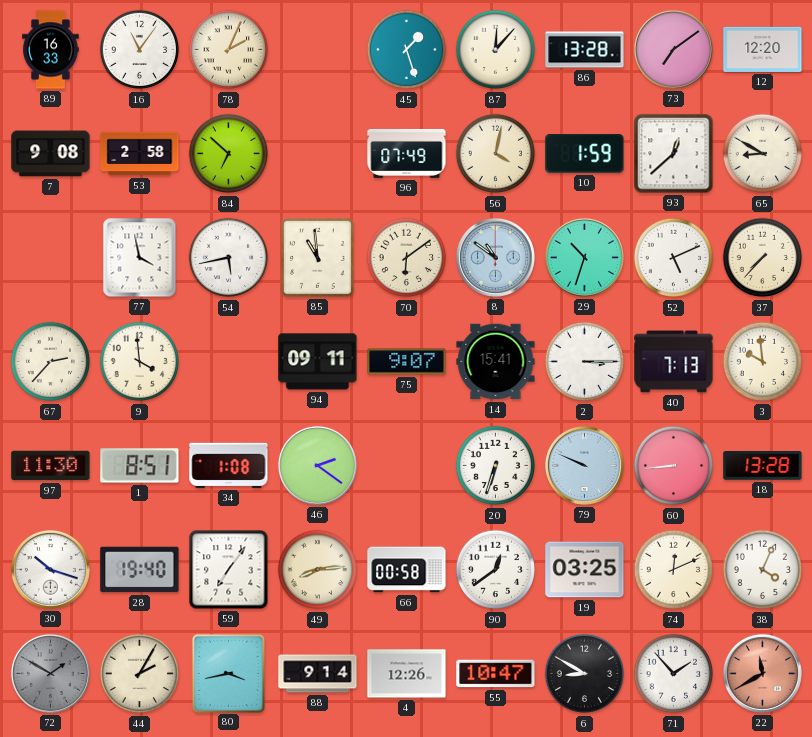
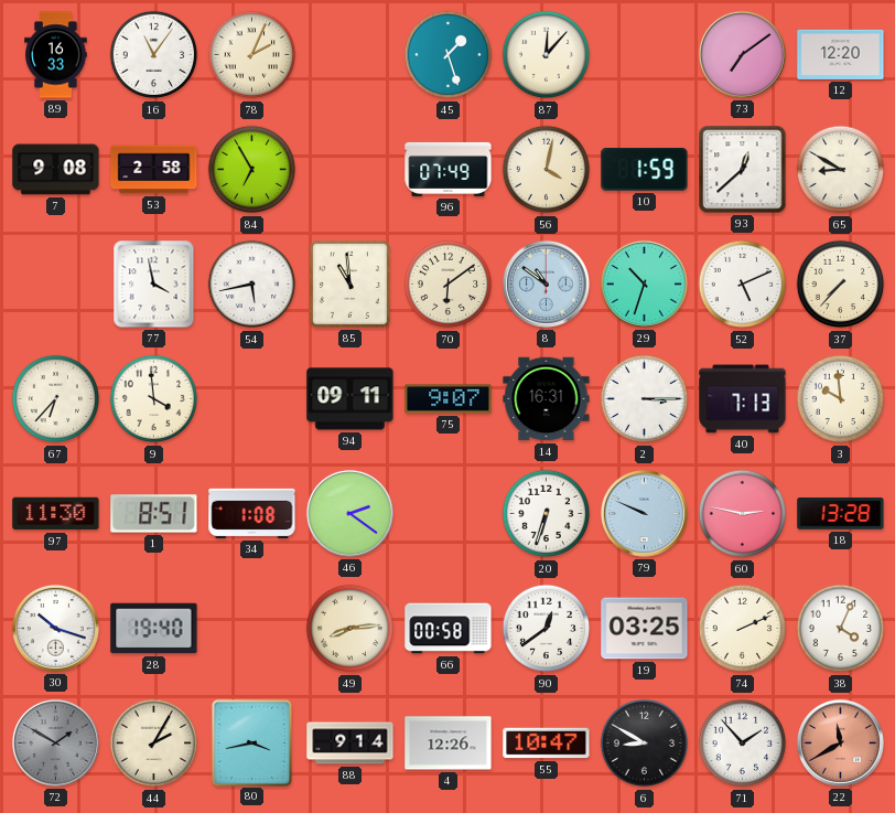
86: 13:28 -> none
84: 6:52 -> 6:55
67: 2:37 -> 6:37
14: 15:41 -> 16:31
60: 8:44 -> 2:47
59: 7:06 -> none
74: 12:11 -> 2:11
